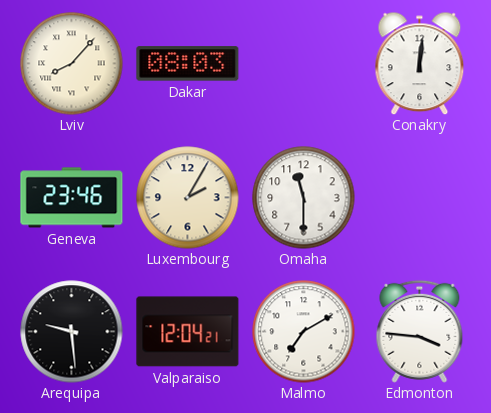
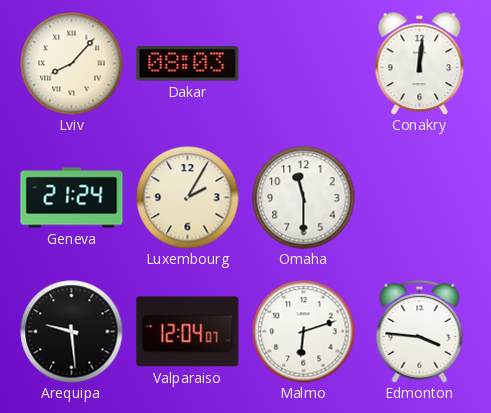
Geneva: 23:46 -> 21:24
Valparaiso: 12:04:21 -> 12:04:07
Malmo: 7:10 -> 6:12
